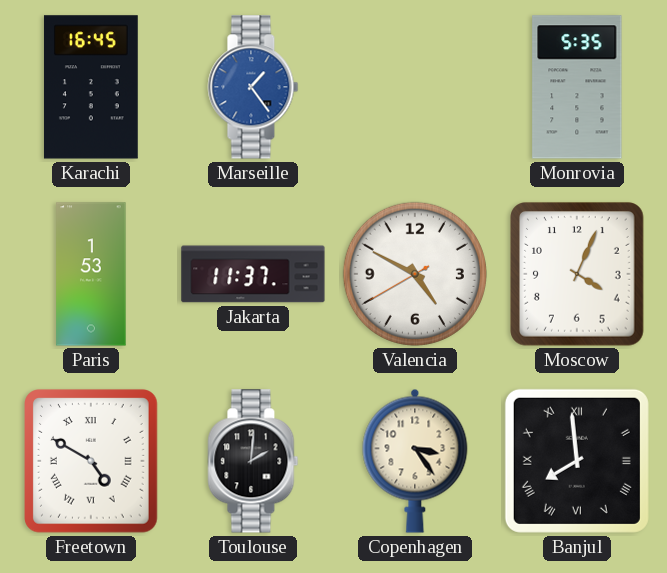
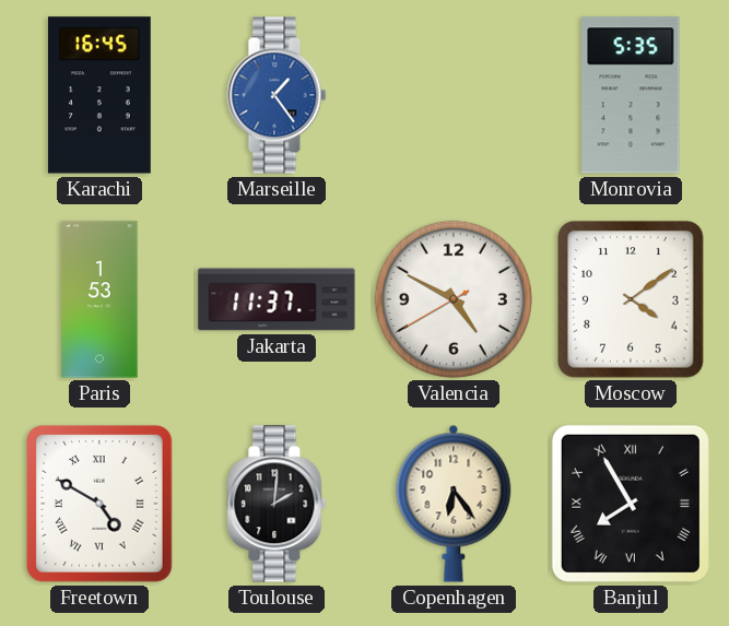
Moscow: 4:04 -> 4:09
Copenhagen: 3:24 -> 6:24
Banjul: 7:59 -> 7:55
